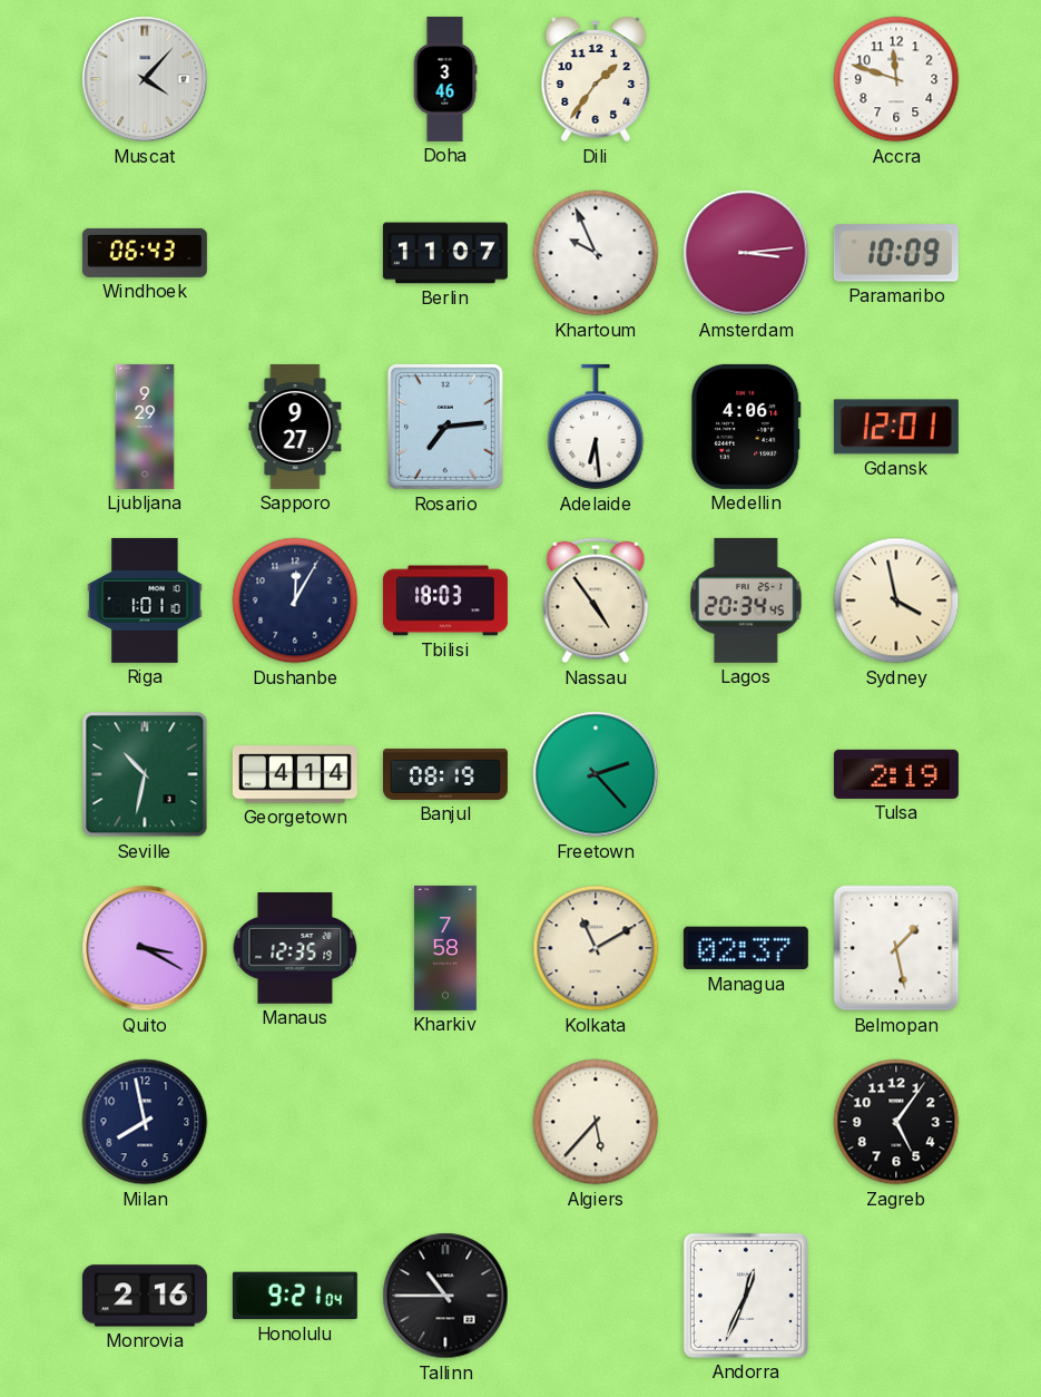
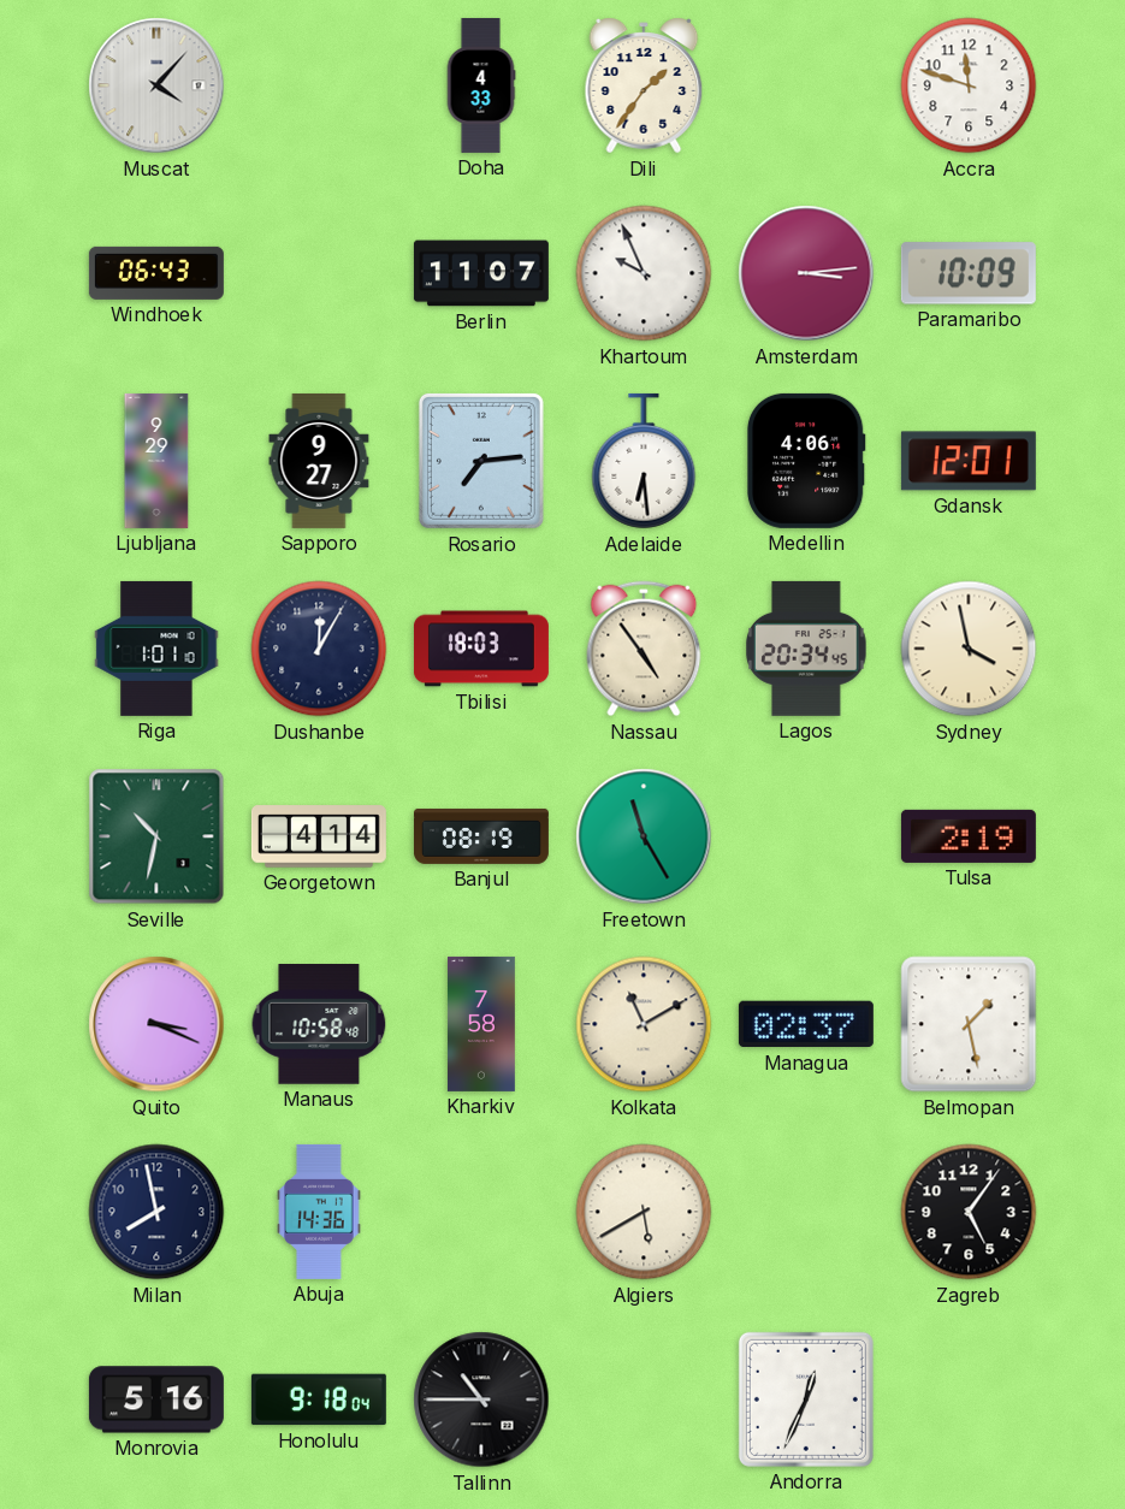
Doha: 3:46 -> 4:33
Freetown: 2:23 -> 11:25
Quito: 3:20 -> 3:19
Manaus: 12:35 -> 10:58
Abuja: none -> 14:36
Algiers: 5:37 -> 5:40
Monrovia: 2:16 -> 5:16
Honolulu: 9:21 -> 9:18
